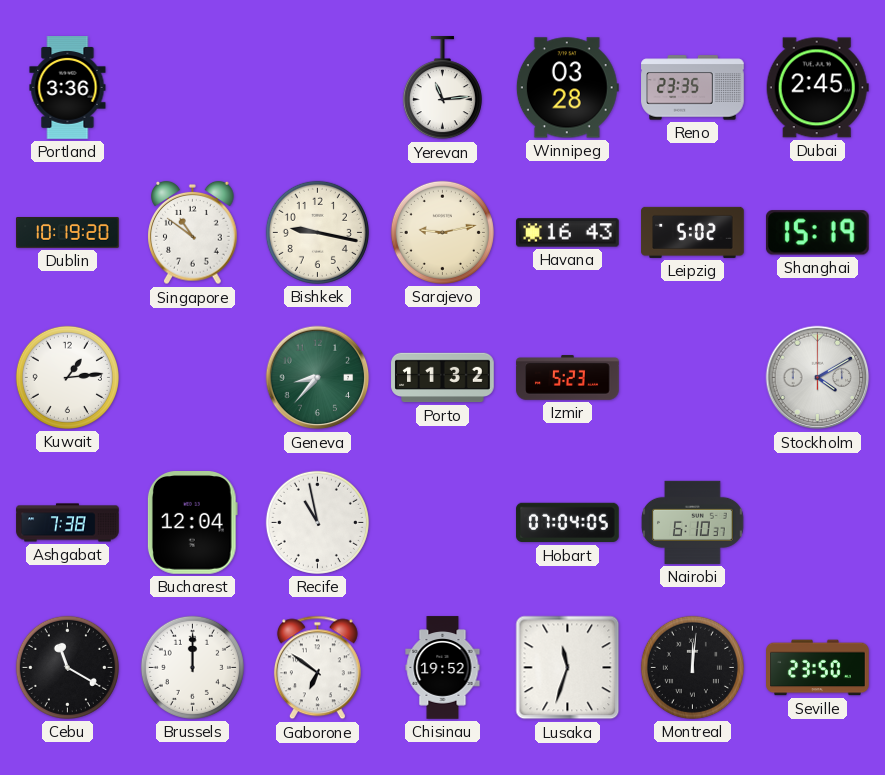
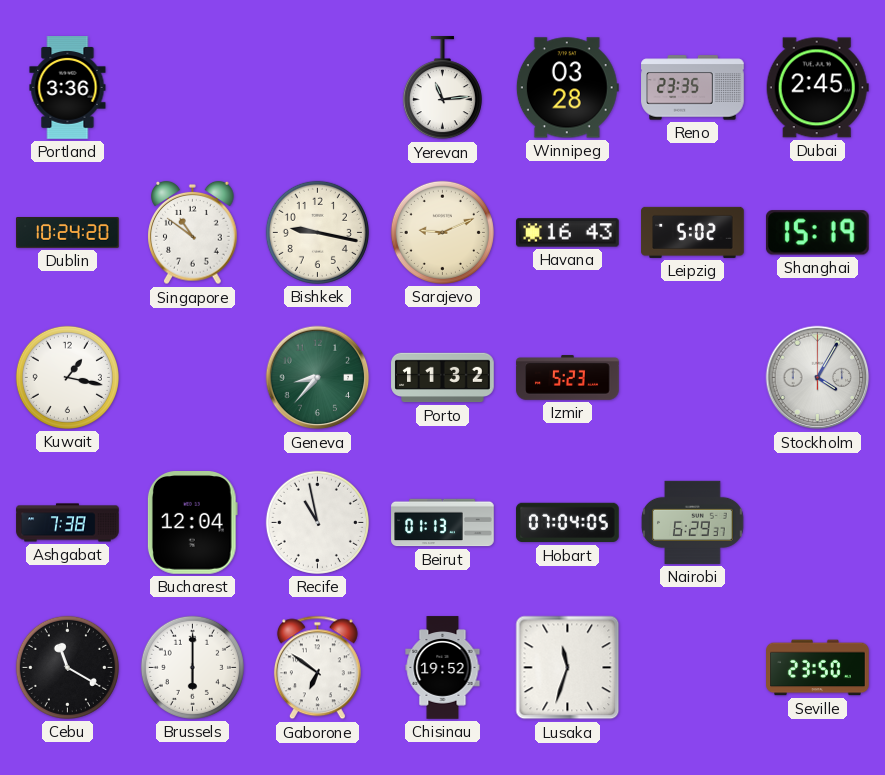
Dublin: 10:19 -> 10:24
Sarajevo: 9:13 -> 9:11
Kuwait: 1:14 -> 1:17
Stockholm: 4:10 -> 4:05
Beirut: none -> 01:13
Nairobi: 6:10 -> 6:29
Brussels: 12:00 -> 6:00
Montreal: 12:01 -> none
